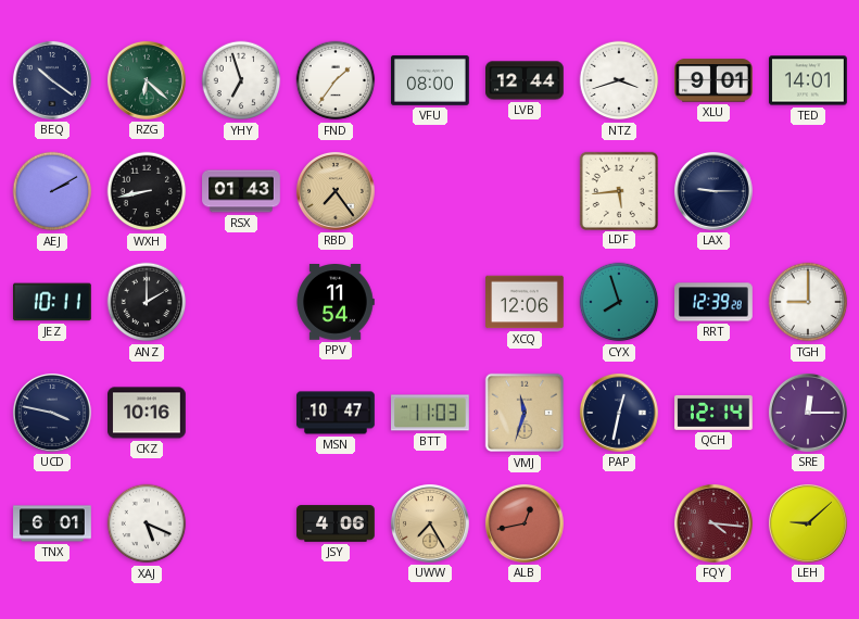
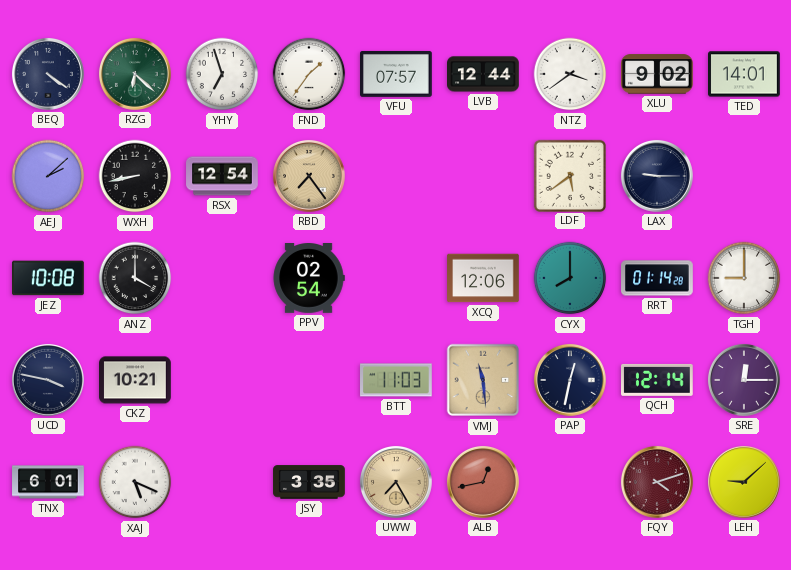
BEQ: 10:21 -> 4:21
VFU: 08:00 -> 07:57
NTZ: 3:42 -> 3:39
XLU: 9:01 -> 9:02
AEJ: 2:10 -> 2:08
RSX: 01:43 -> 12:54
LDF: 5:44 -> 5:39
JEZ: 10:11 -> 10:08
ANZ: 2:00 -> 4:00
PPV: 11:54 -> 02:54
CYX: 7:57 -> 8:00
RRT: 12:39 -> 01:14
CKZ: 10:16 -> 10:21
MSN: 10:47 -> none
VMJ: 11:33 -> 11:29
JSY: 4:06 -> 3:35
FQY: 4:16 -> 4:12
